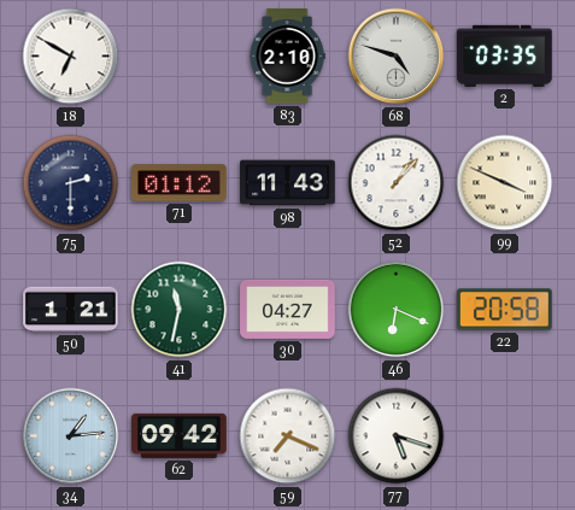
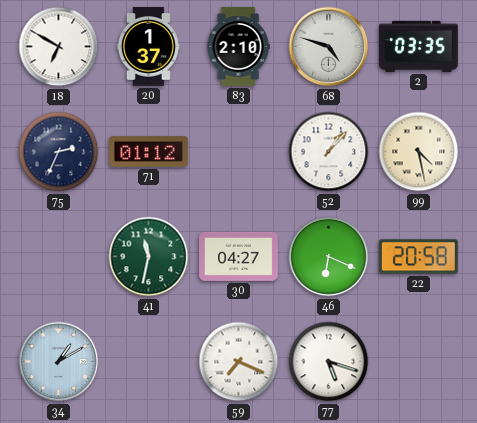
20: none -> 1:37
75: 2:30 -> 2:34
98: 11:43 -> none
99: 3:49 -> 4:28
50: 1:21 -> none
34: 1:14 -> 1:10
62: 09:42 -> none
